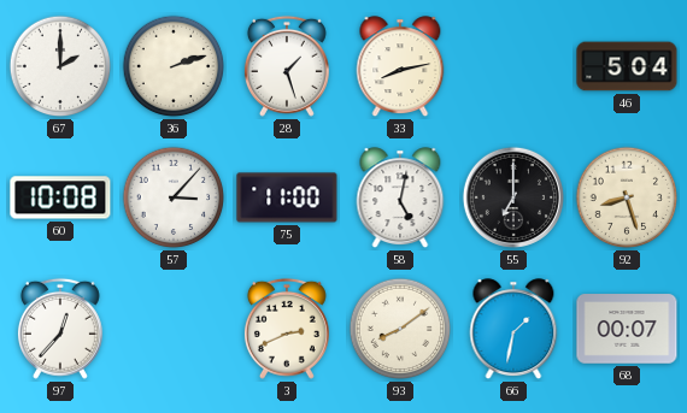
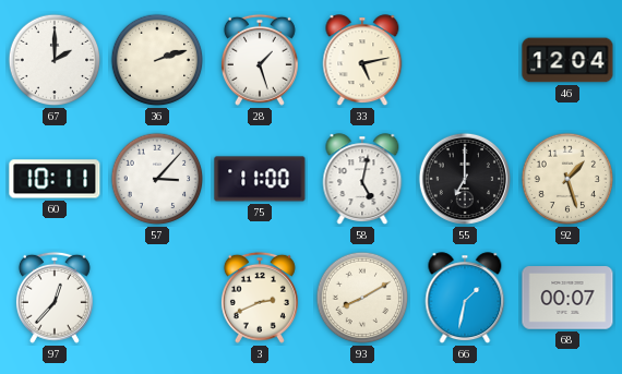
33: 8:13 -> 5:13
46: 5:04 -> 12:04
60: 10:08 -> 10:11
92: 8:27 -> 1:27
93: 8:09 -> 8:10
